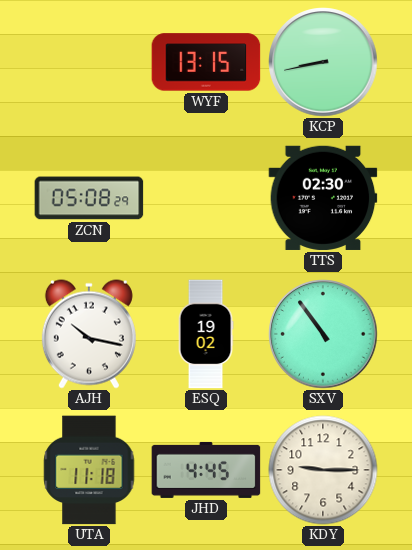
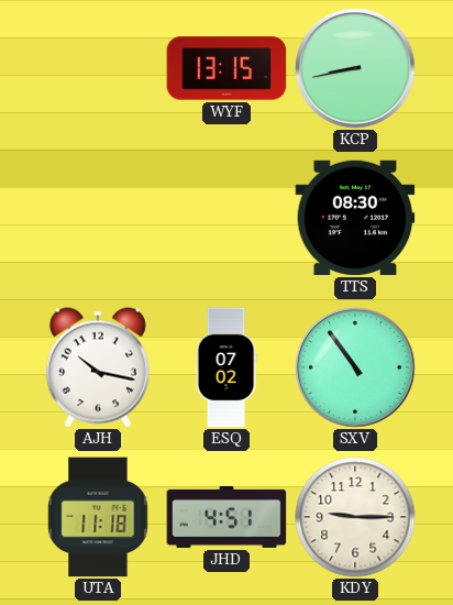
ZCN: 05:08 -> none
TTS: 02:30 -> 08:30
ESQ: 19:02 -> 07:02
JHD: 4:45 -> 4:51
